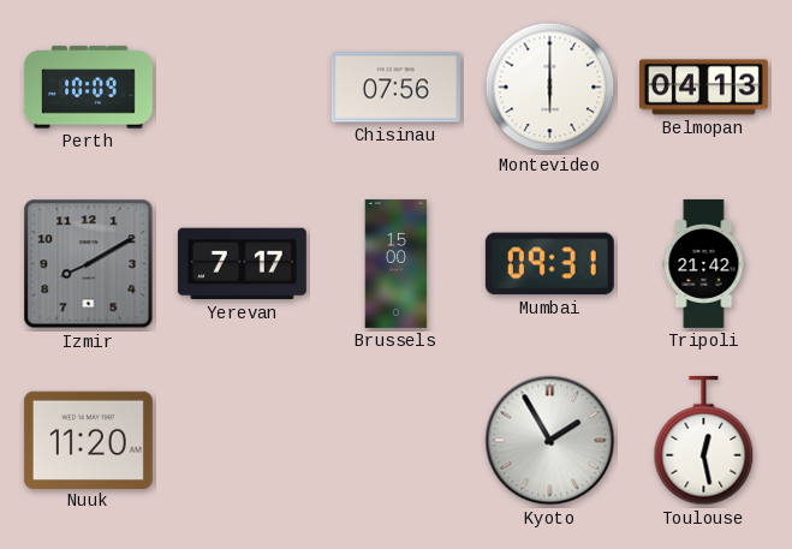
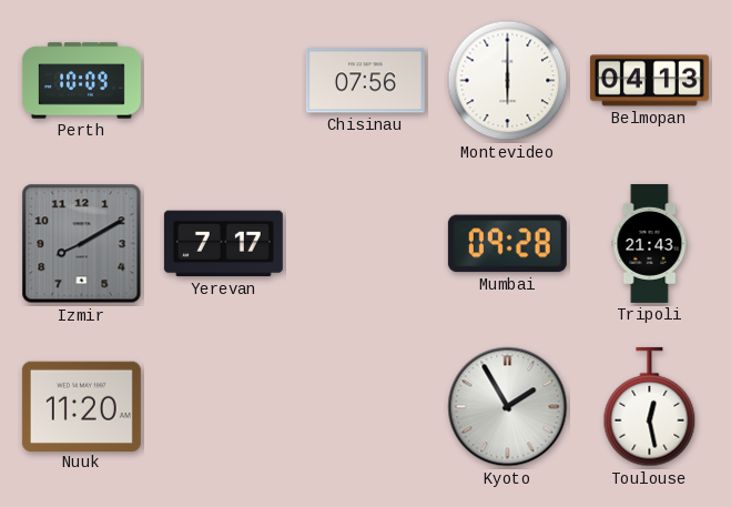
Brussels: 15:00 -> none
Mumbai: 09:31 -> 09:28
Tripoli: 21:42 -> 21:43
